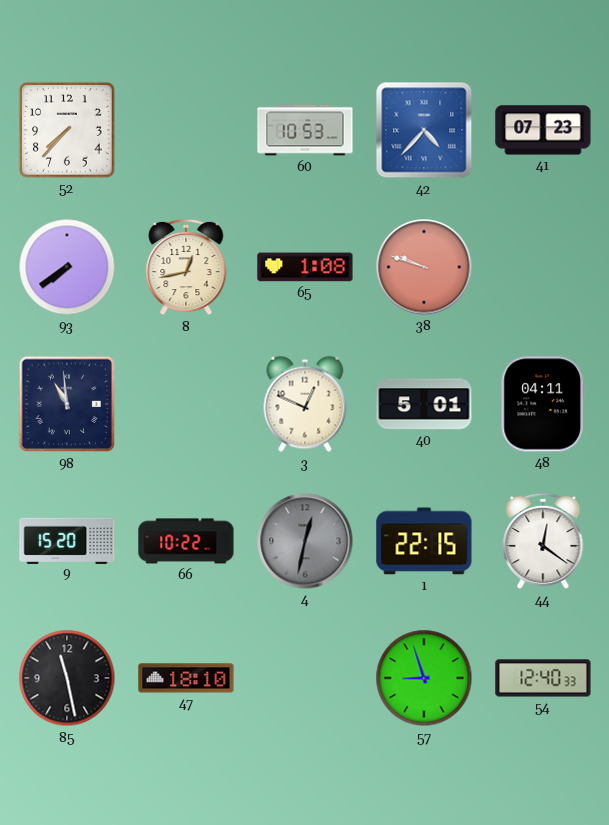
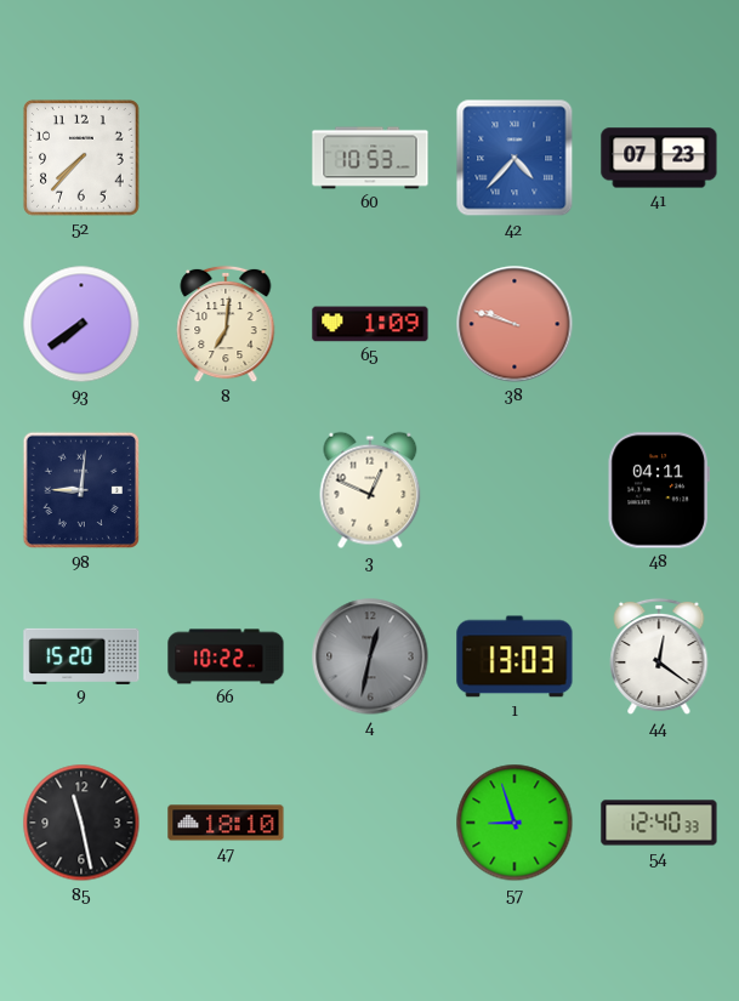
8: 12:43 -> 7:01
65: 1:08 -> 1:09
98: 10:59 -> 9:01
40: 5:01 -> none
1: 22:15 -> 13:03
